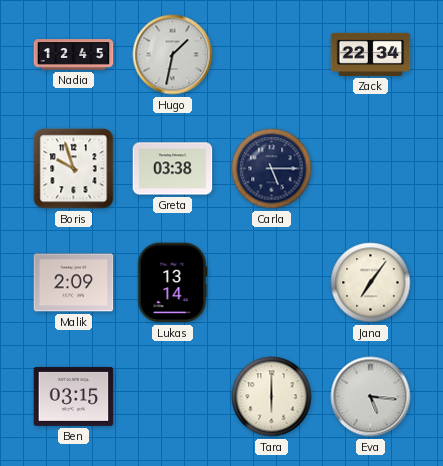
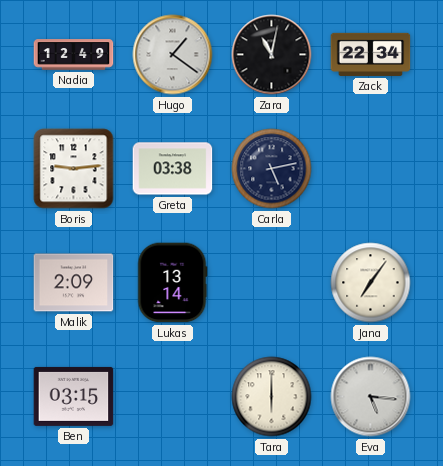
Nadia: 12:45 -> 12:49
Hugo: 1:32 -> 1:21
Zara: none -> 11:02
Boris: 9:57 -> 9:14
Carla: 5:15 -> 5:13
